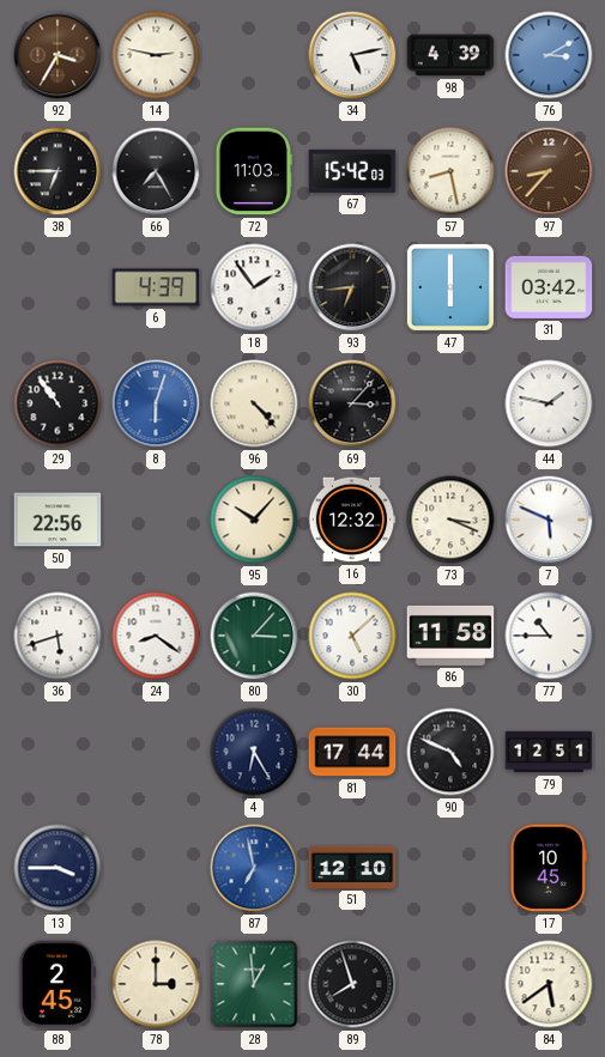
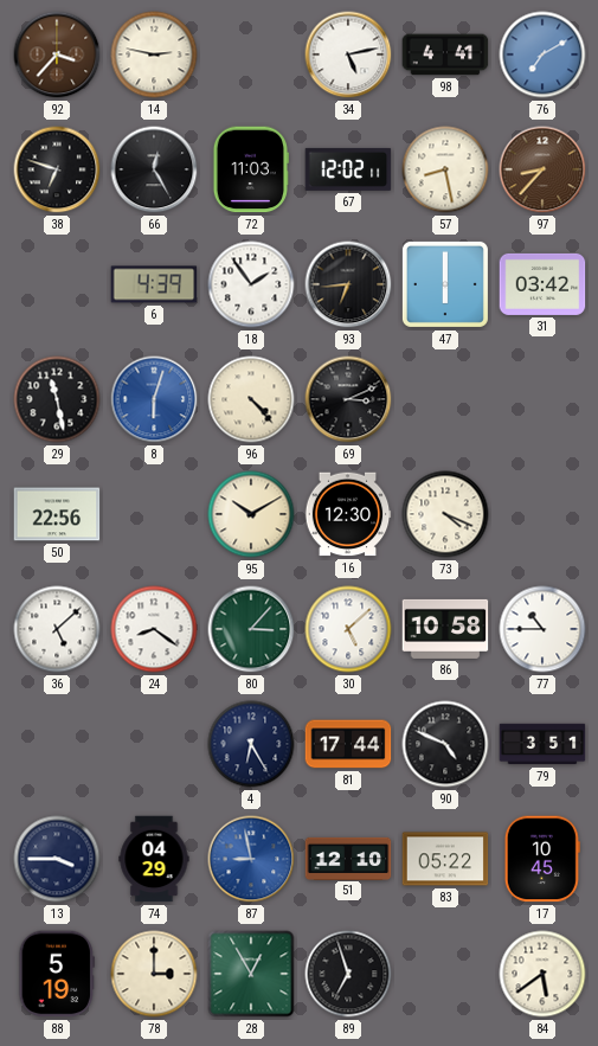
92: 3:35 -> 3:37
98: 4:39 -> 4:41
76: 3:10 -> 7:10
38: 6:45 -> 6:48
66: 7:25 -> 12:25
67: 15:42 -> 12:02
29: 10:54 -> 11:28
69: 3:07 -> 3:11
44: 1:47 -> none
95: 10:07 -> 10:10
16: 12:32 -> 12:30
73: 3:19 -> 4:19
7: 5:49 -> none
36: 5:42 -> 5:08
86: 11:58 -> 10:58
79: 12:51 -> 3:51
74: none -> 04:29
87: 6:58 -> 8:58
83: none -> 05:22
88: 2:45 -> 5:19
28: 12:59 -> 12:55
89: 7:57 -> 6:57
